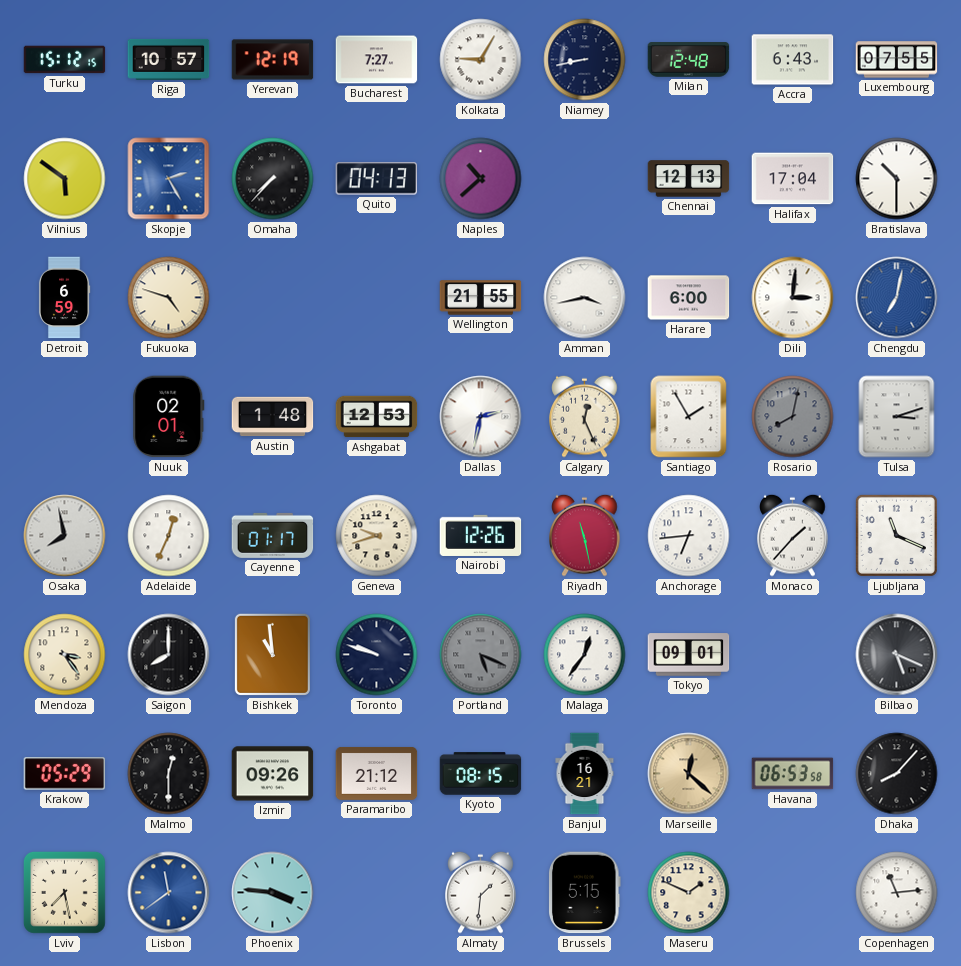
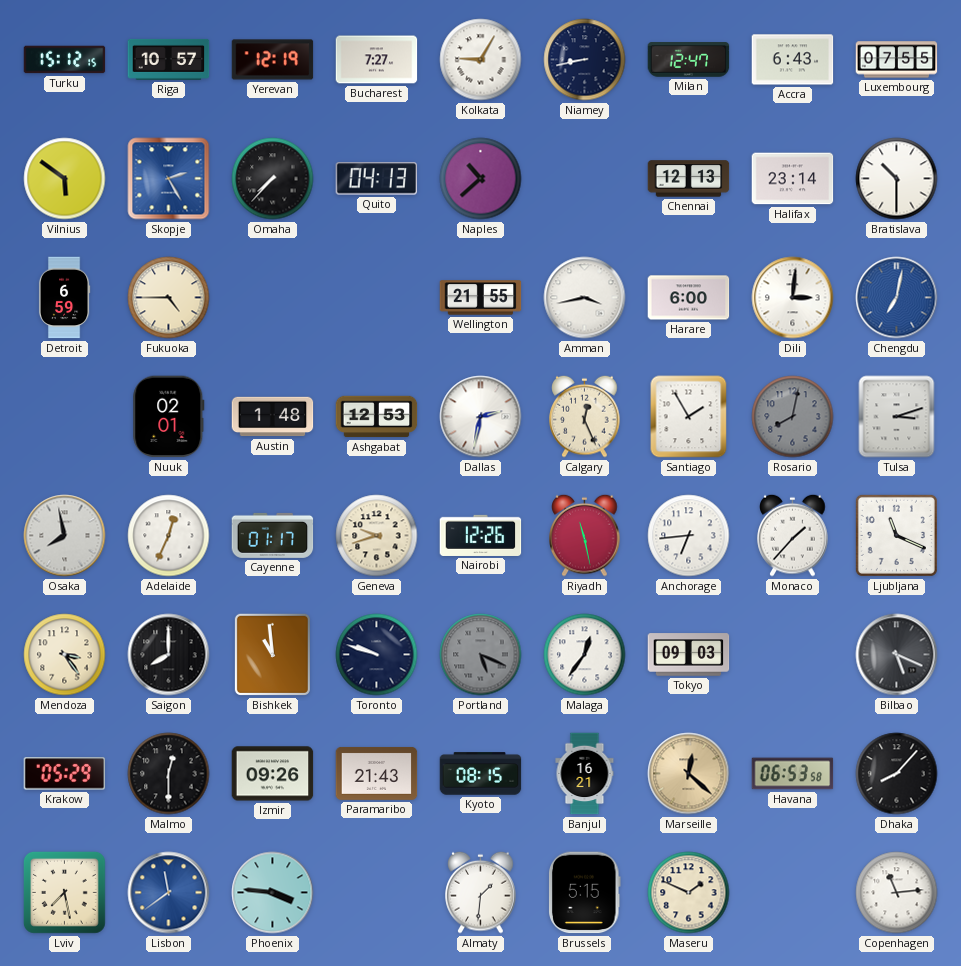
Milan: 12:48 -> 12:47
Halifax: 17:04 -> 23:14
Fukuoka: 4:48 -> 4:45
Tokyo: 09:01 -> 09:03
Paramaribo: 21:12 -> 21:43
